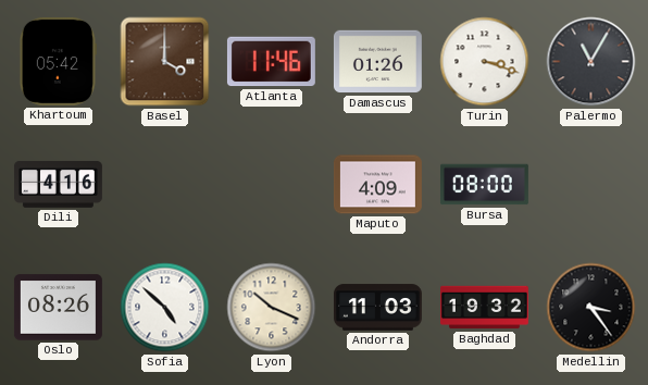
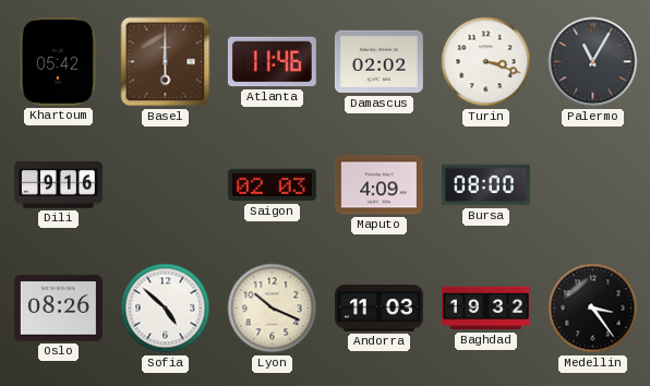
Basel: 4:00 -> 6:00
Damascus: 01:26 -> 02:02
Dili: 4:16 -> 9:16
Saigon: none -> 02:03
